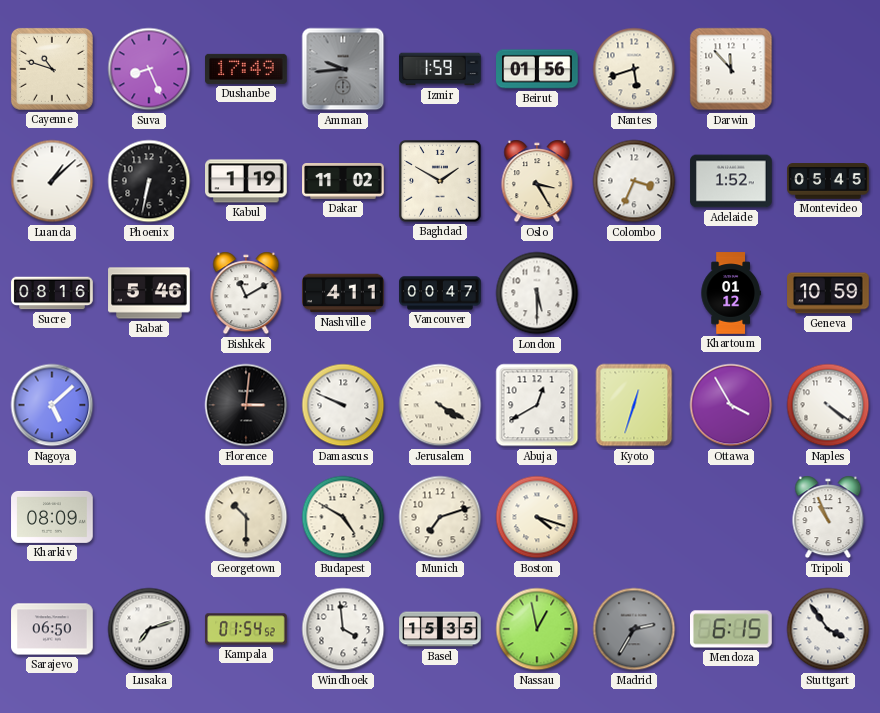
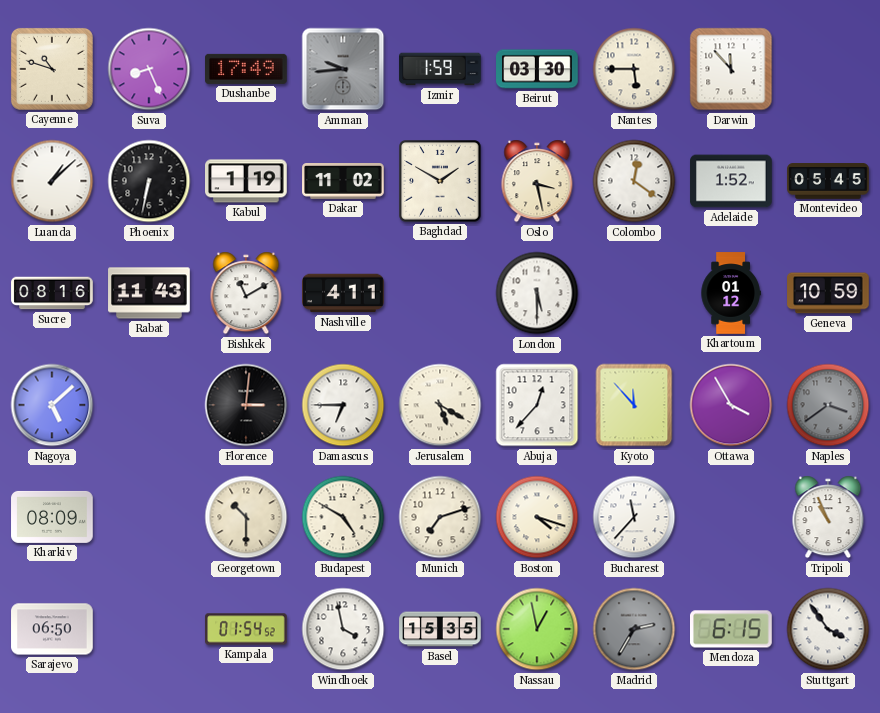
Beirut: 01:56 -> 03:30
Nantes: 5:42 -> 5:45
Oslo: 3:25 -> 3:28
Colombo: 3:34 -> 12:21
Rabat: 5:46 -> 11:43
Vancouver: 00:47 -> none
Damascus: 9:49 -> 6:45
Jerusalem: 4:20 -> 5:20
Abuja: 12:40 -> 12:37
Kyoto: 12:33 -> 11:53
Naples: 4:21 -> 3:39
Naples dial: white -> grey
Bucharest: none -> 11:37
Lusaka: 7:12 -> none
Windhoek: 3:59 -> 3:58
